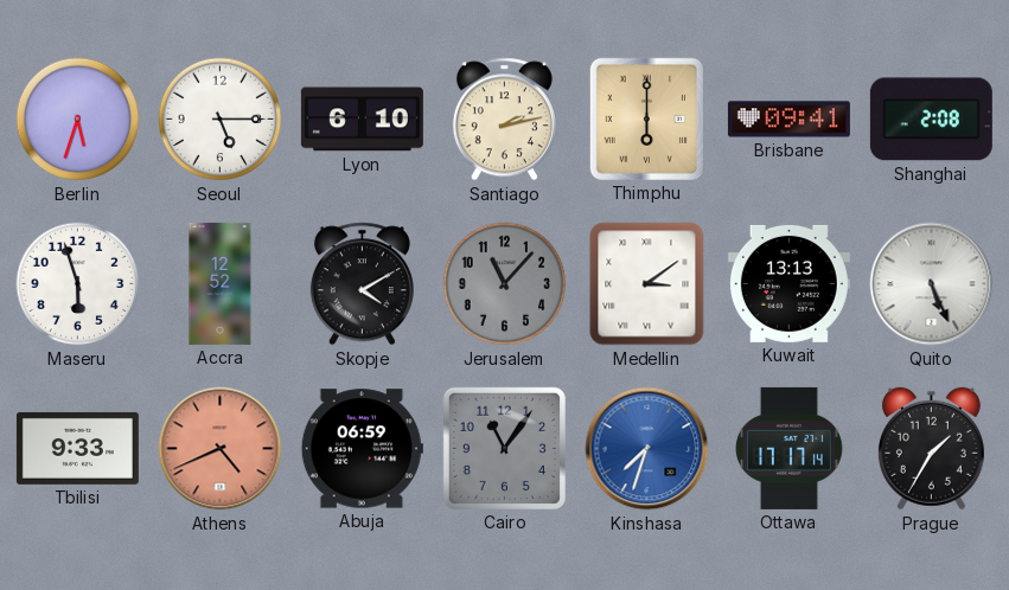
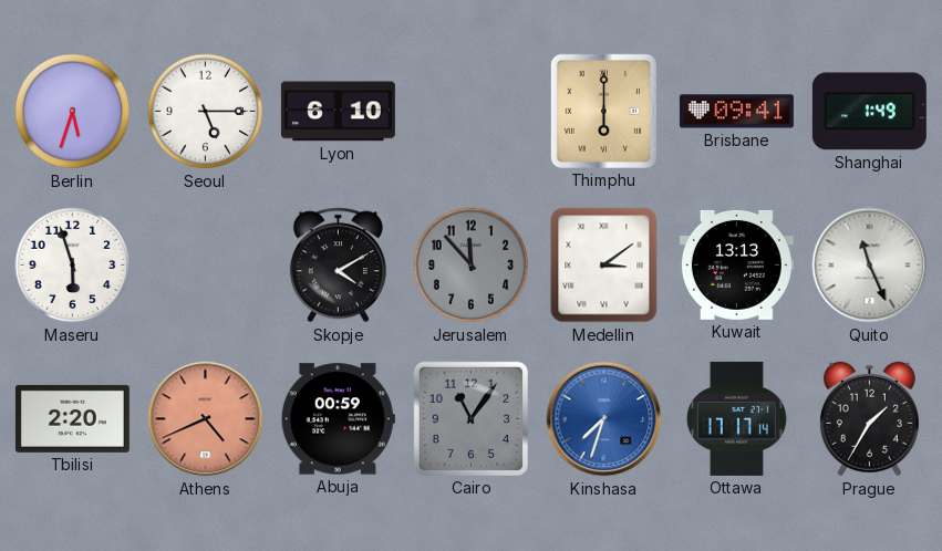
Santiago: 2:13 -> none
Shanghai: 2:08 -> 1:49
Accra: 12:52 -> none
Jerusalem: 11:07 -> 11:53
Quito: 5:26 -> 11:26
Tbilisi: 9:33 -> 2:20
Abuja: 06:59 -> 00:59
